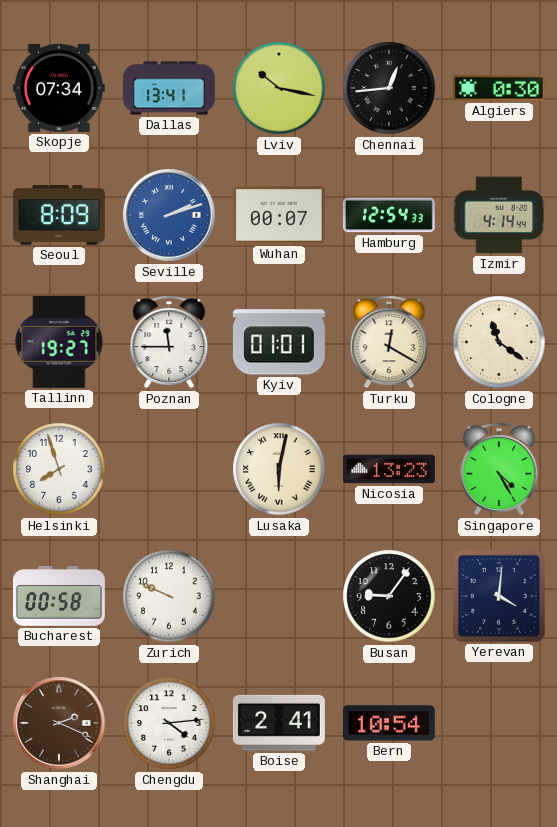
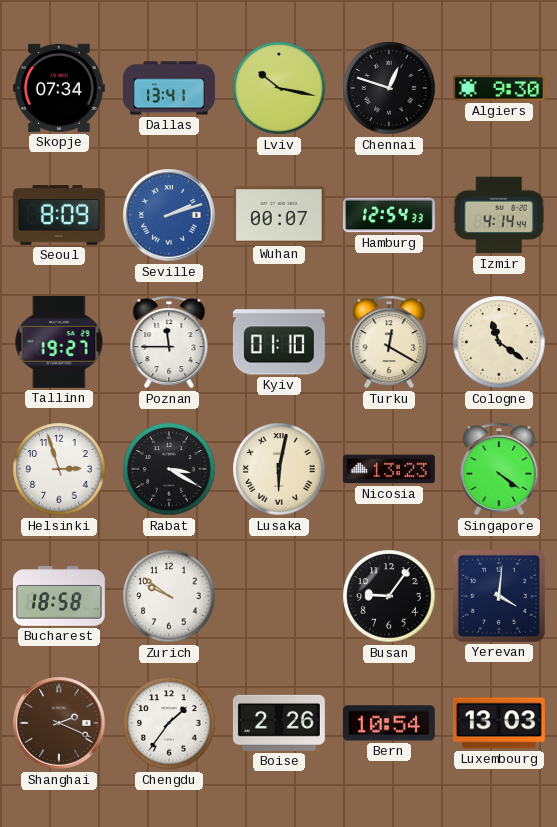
Chennai: 12:44 -> 12:48
Algiers: 0:30 -> 9:30
Kyiv: 01:01 -> 01:10
Helsinki: 7:57 -> 2:57
Rabat: none -> 3:20
Singapore: 4:25 -> 4:21
Bucharest: 00:58 -> 18:58
Zurich: 9:49 -> 9:51
Chengdu: 4:14 -> 1:36
Boise: 2:41 -> 2:26
Luxembourg: none -> 13:03
